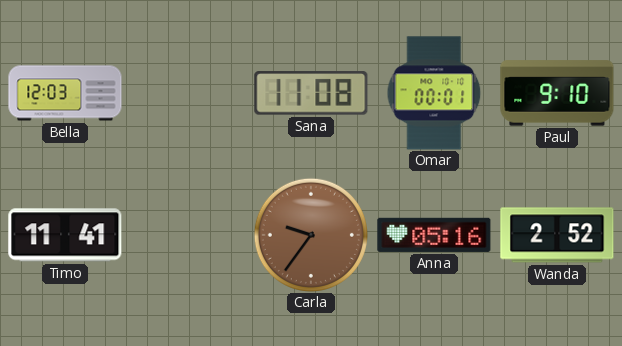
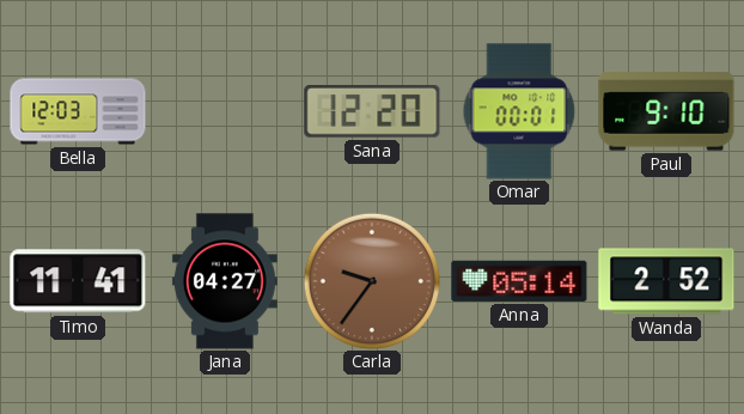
Sana: 11:08 -> 12:20
Jana: none -> 04:27
Anna: 05:16 -> 05:14
